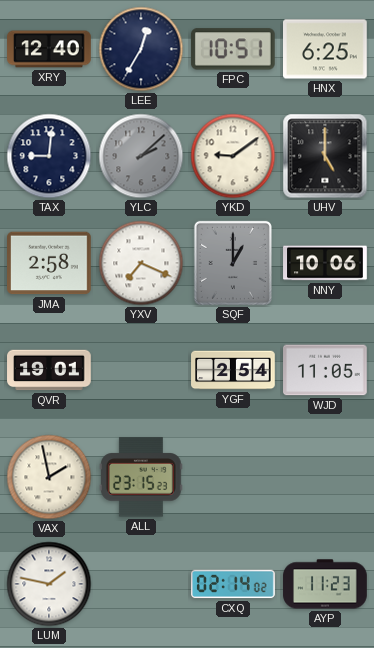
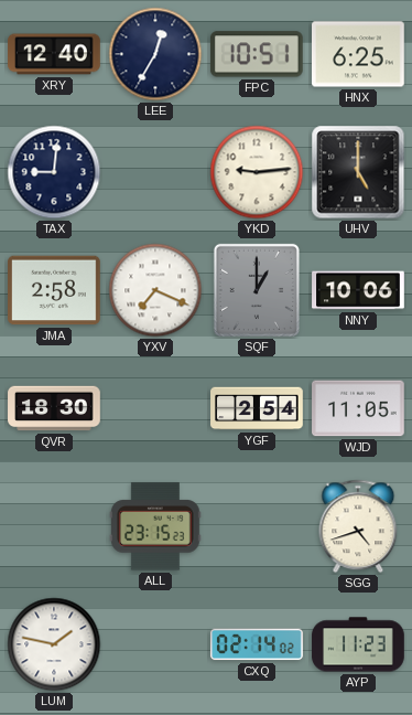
YLC: 2:08 -> none
YKD: 9:09 -> 9:14
QVR: 19:01 -> 18:30
VAX: 1:58 -> none
SGG: none -> 4:42
